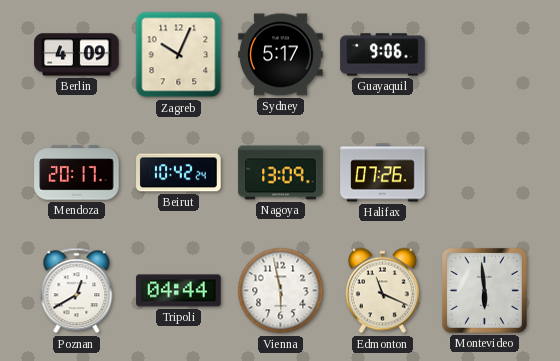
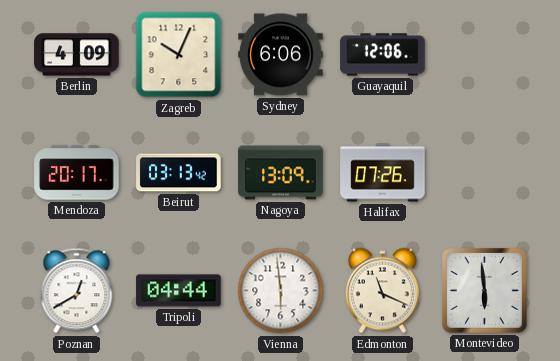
Sydney: 5:17 -> 6:06
Guayaquil: 9:06 -> 12:06
Beirut: 10:42 -> 03:13
Vienna: 5:58 -> 5:59
